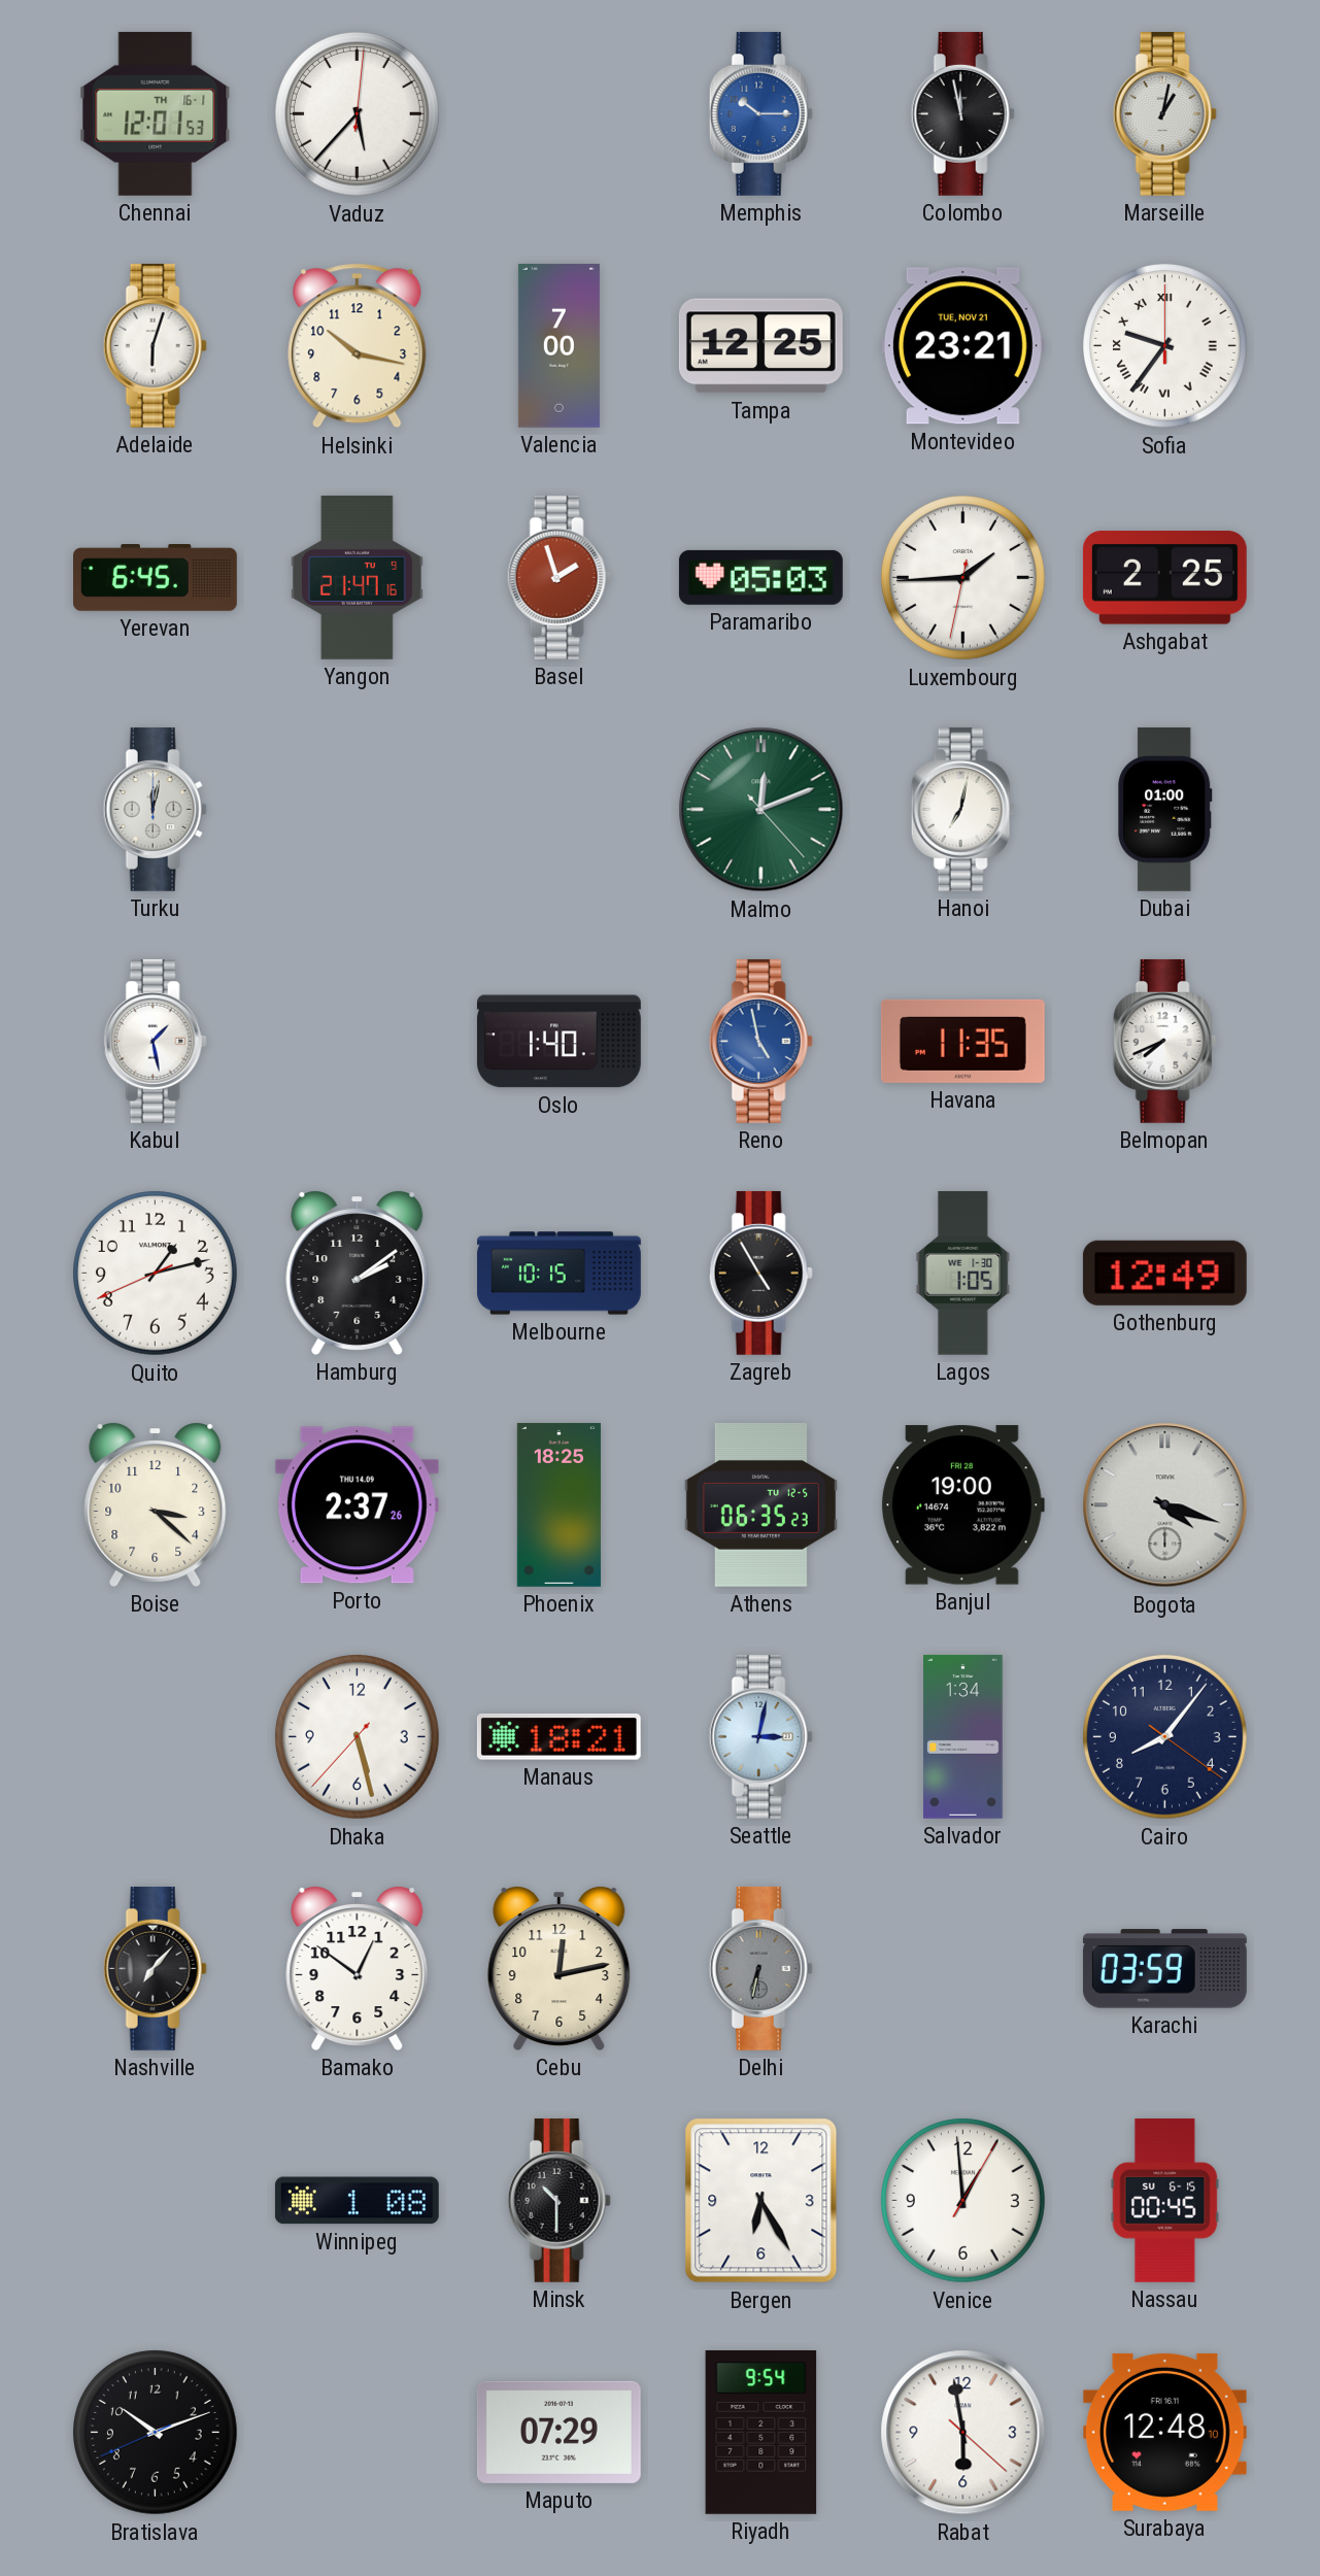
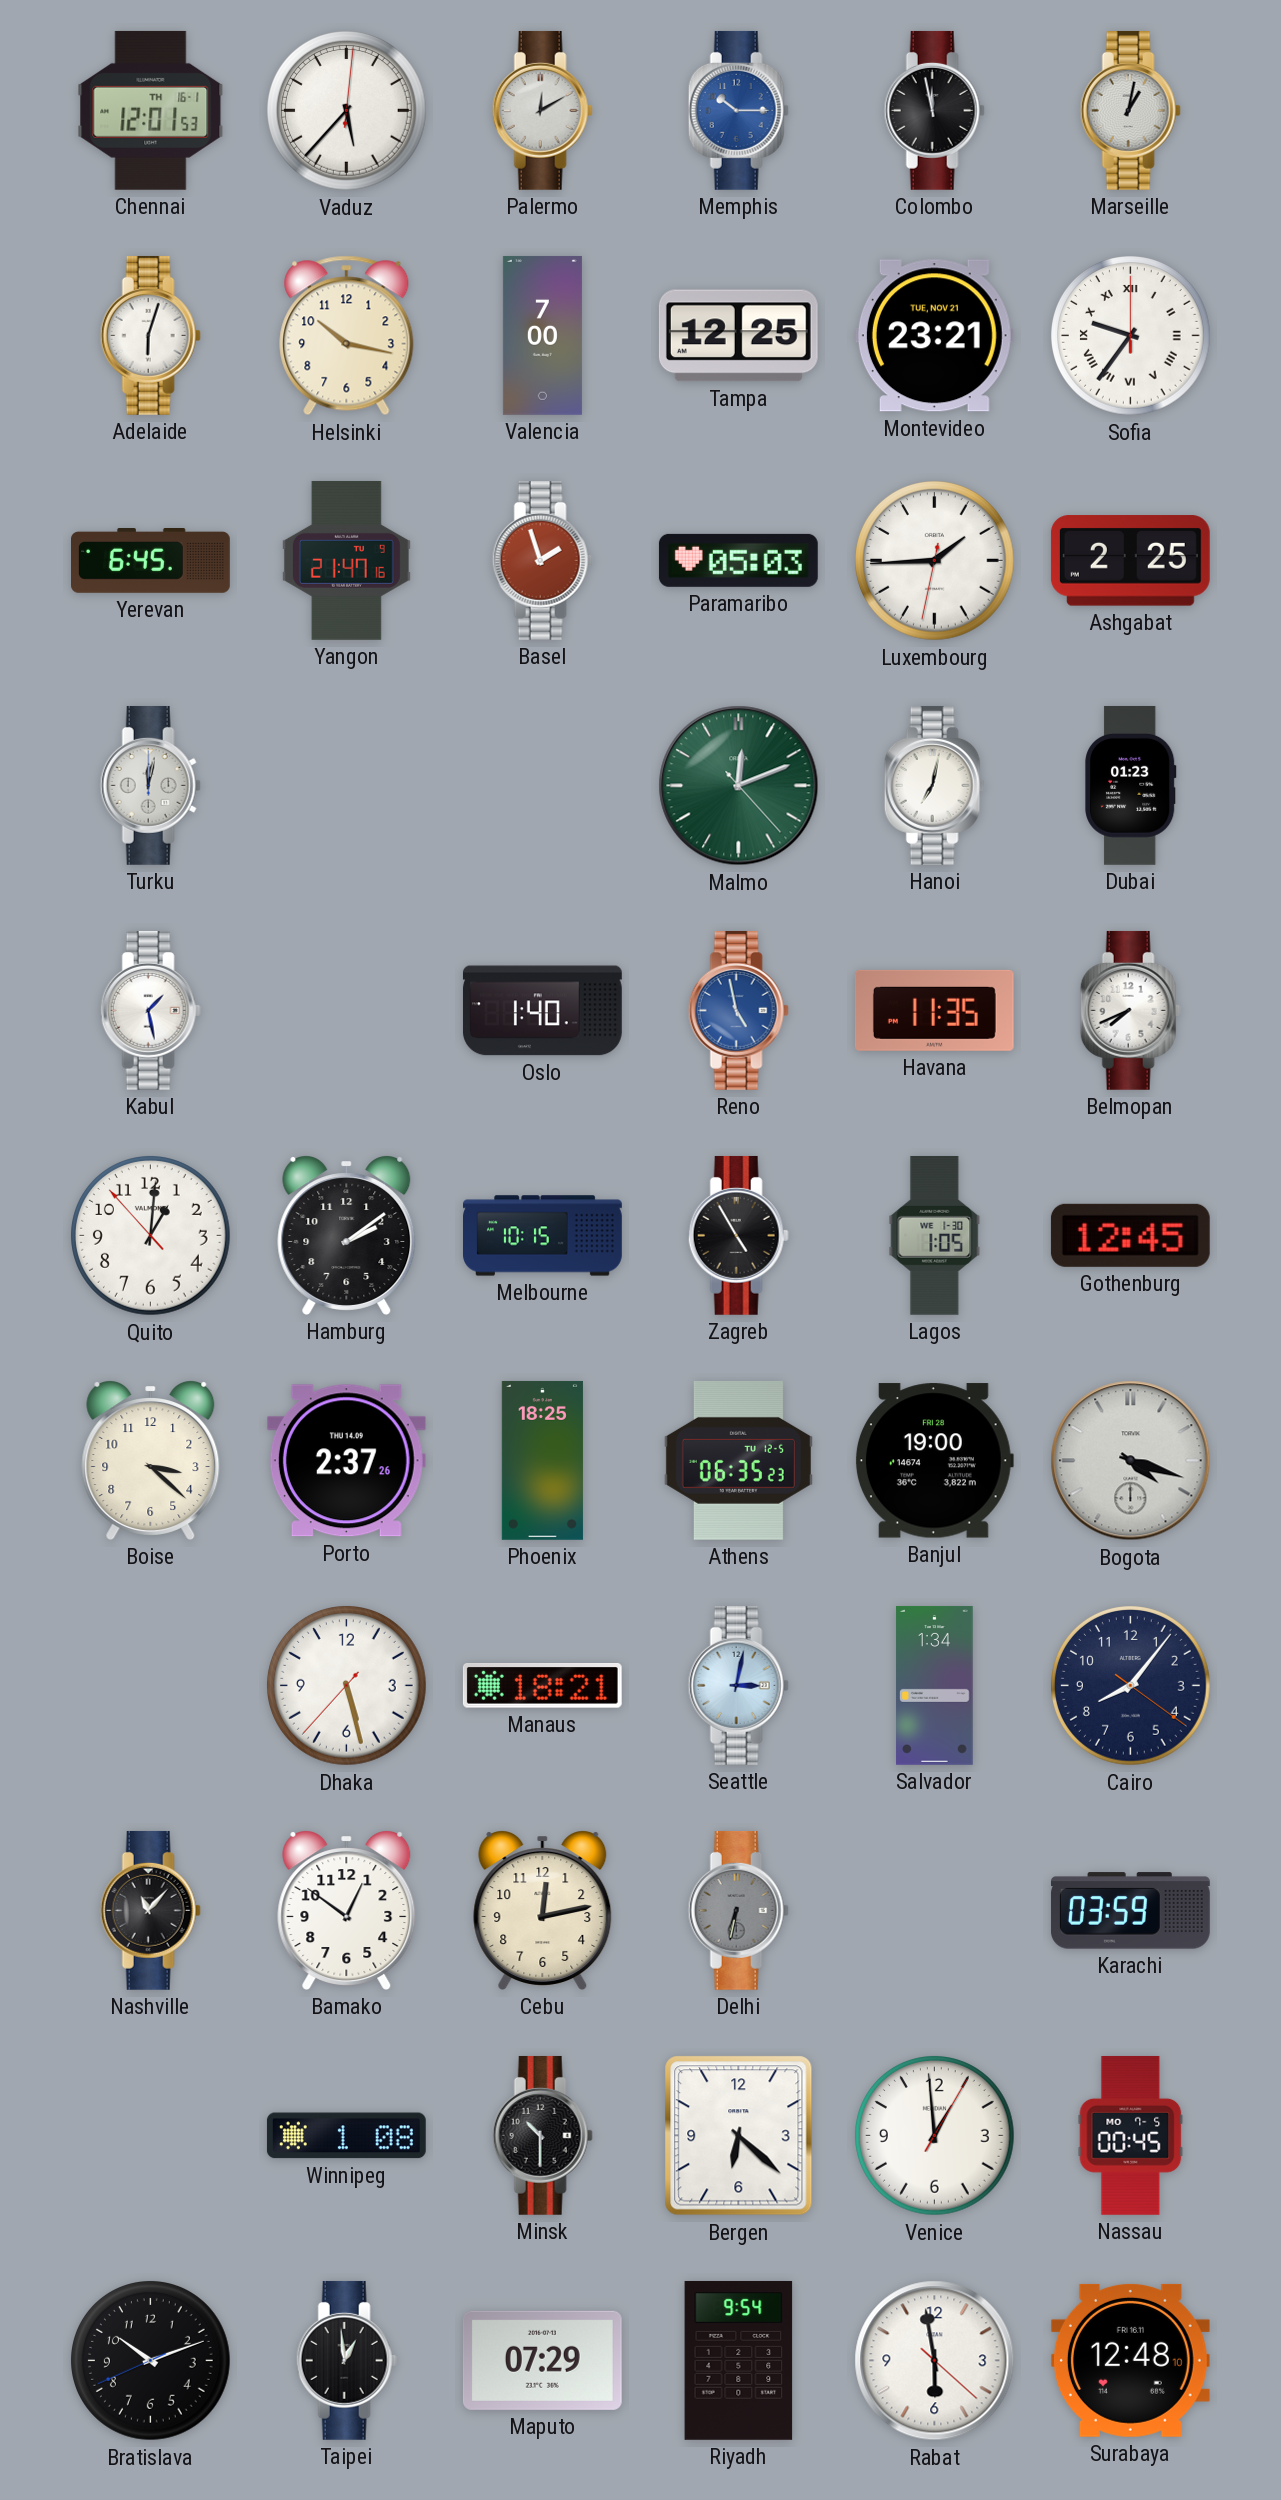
Palermo: none -> 12:10
Dubai: 01:00 -> 01:23
Quito: 1:12 -> 1:00
Gothenburg: 12:49 -> 12:45
Nashville: 7:07 -> 11:07
Bergen: 6:25 -> 6:22
Nassau date: SU 6-15 -> MO 7-5
Taipei: none -> 12:59
